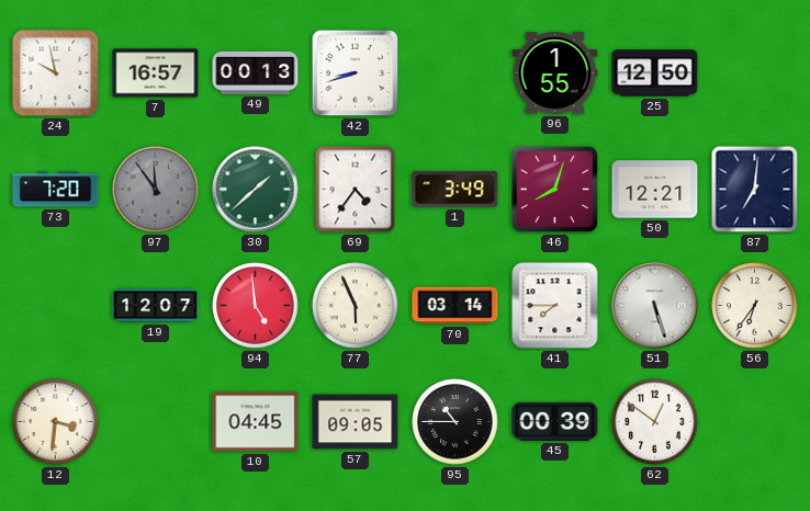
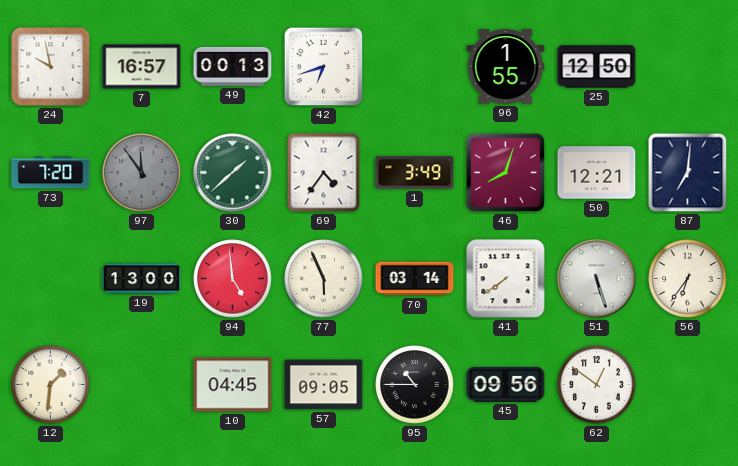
42: 8:42 -> 6:42
19: 12:07 -> 13:00
41: 7:45 -> 7:39
12: 3:31 -> 1:31
45: 00:39 -> 09:56
